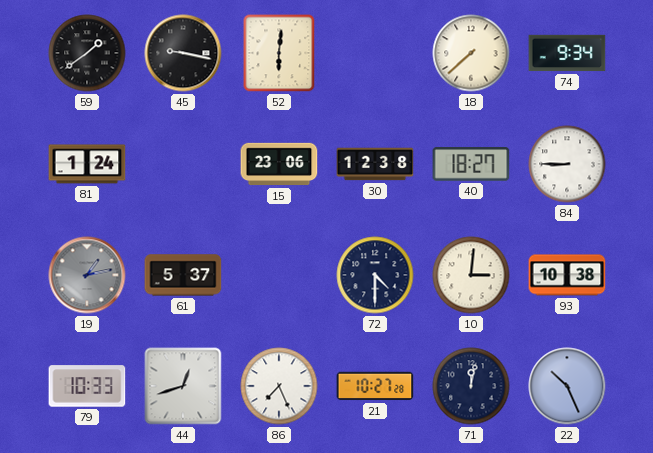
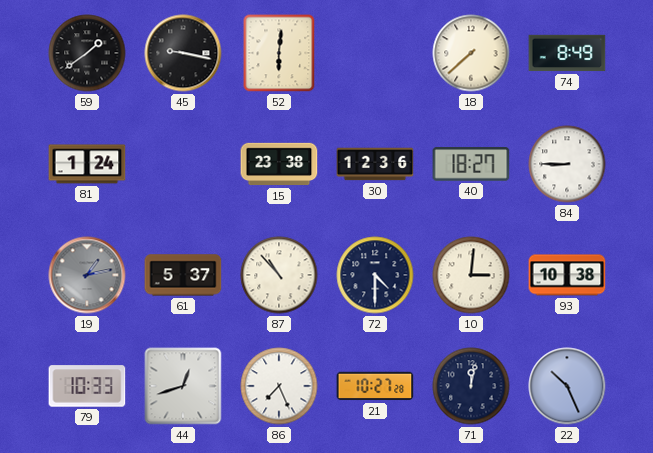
74: 9:34 -> 8:49
15: 23:06 -> 23:38
30: 12:38 -> 12:36
87: none -> 10:53
